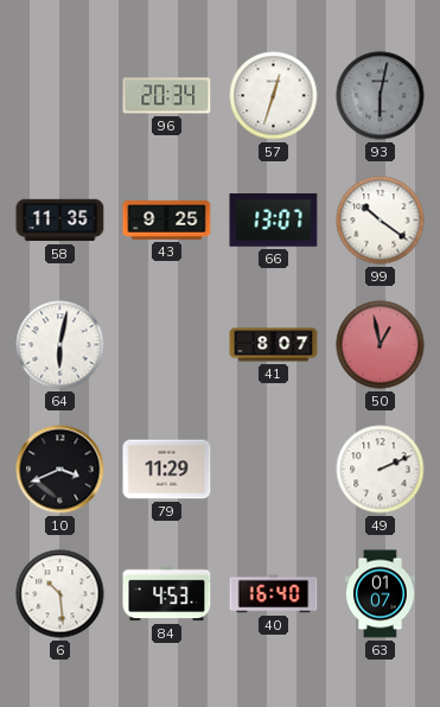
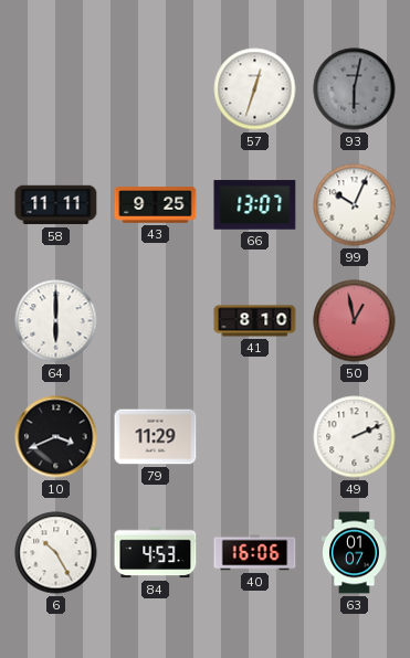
96: 20:34 -> none
58: 11:35 -> 11:11
99: 10:21 -> 10:04
64: 6:02 -> 6:00
41: 8:07 -> 8:10
6: 10:29 -> 10:25
40: 16:40 -> 16:06
